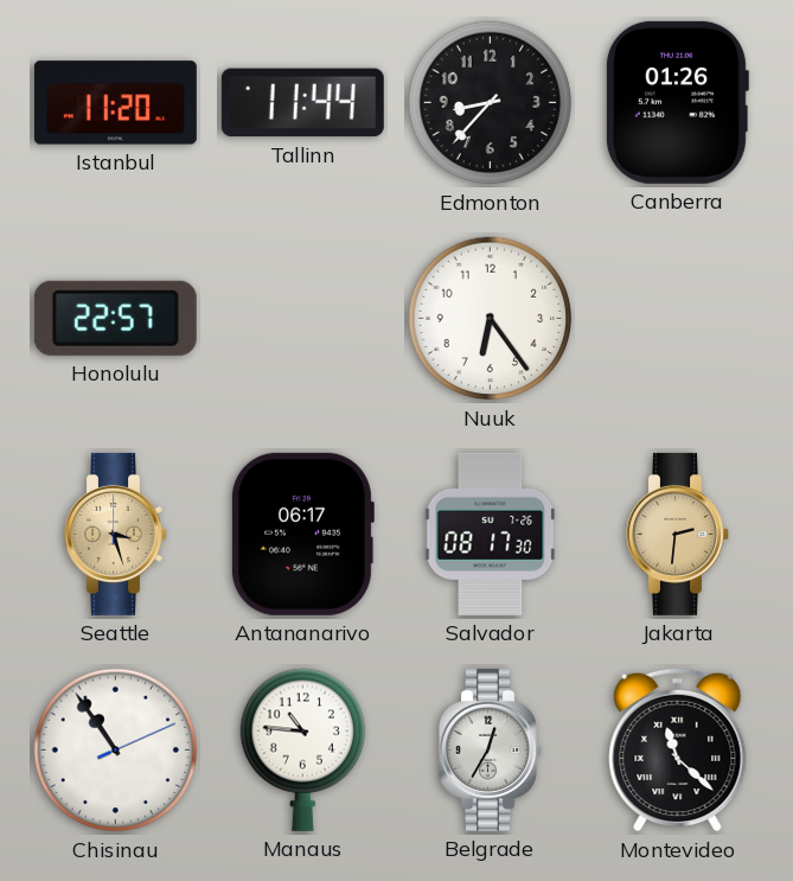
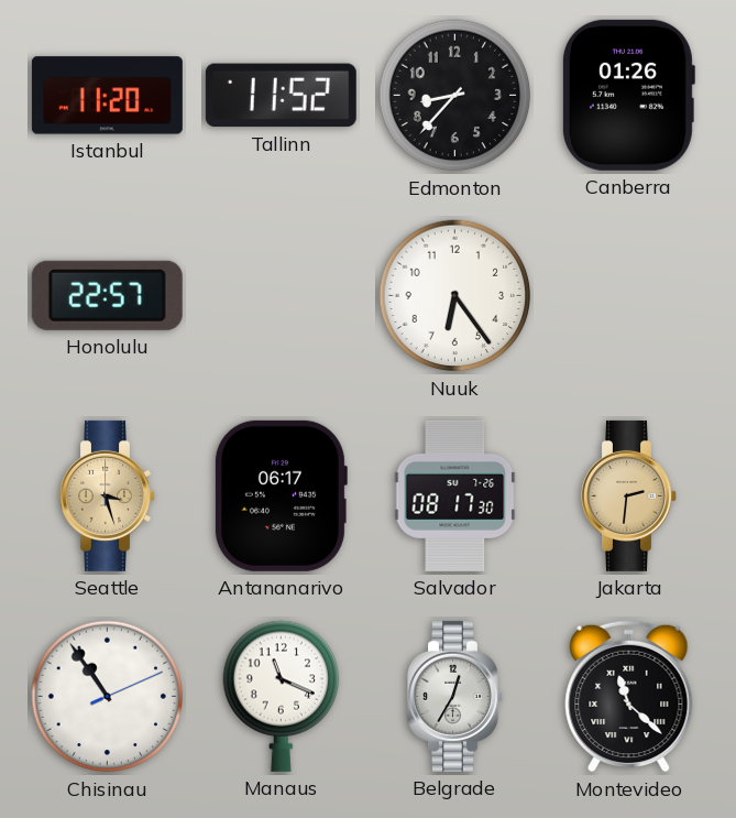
Tallinn: 11:44 -> 11:52
Manaus: 10:46 -> 11:19
